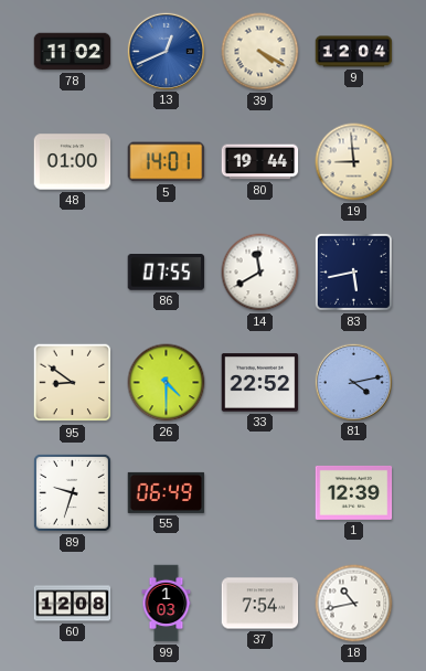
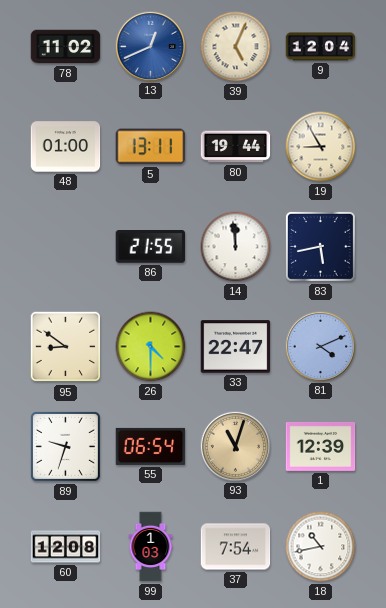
39: 4:20 -> 5:04
5: 14:01 -> 13:11
19: 8:59 -> 8:55
86: 07:55 -> 21:55
14: 11:40 -> 11:59
33: 22:52 -> 22:47
81: 4:13 -> 4:11
55: 06:49 -> 06:54
93: none -> 11:03
